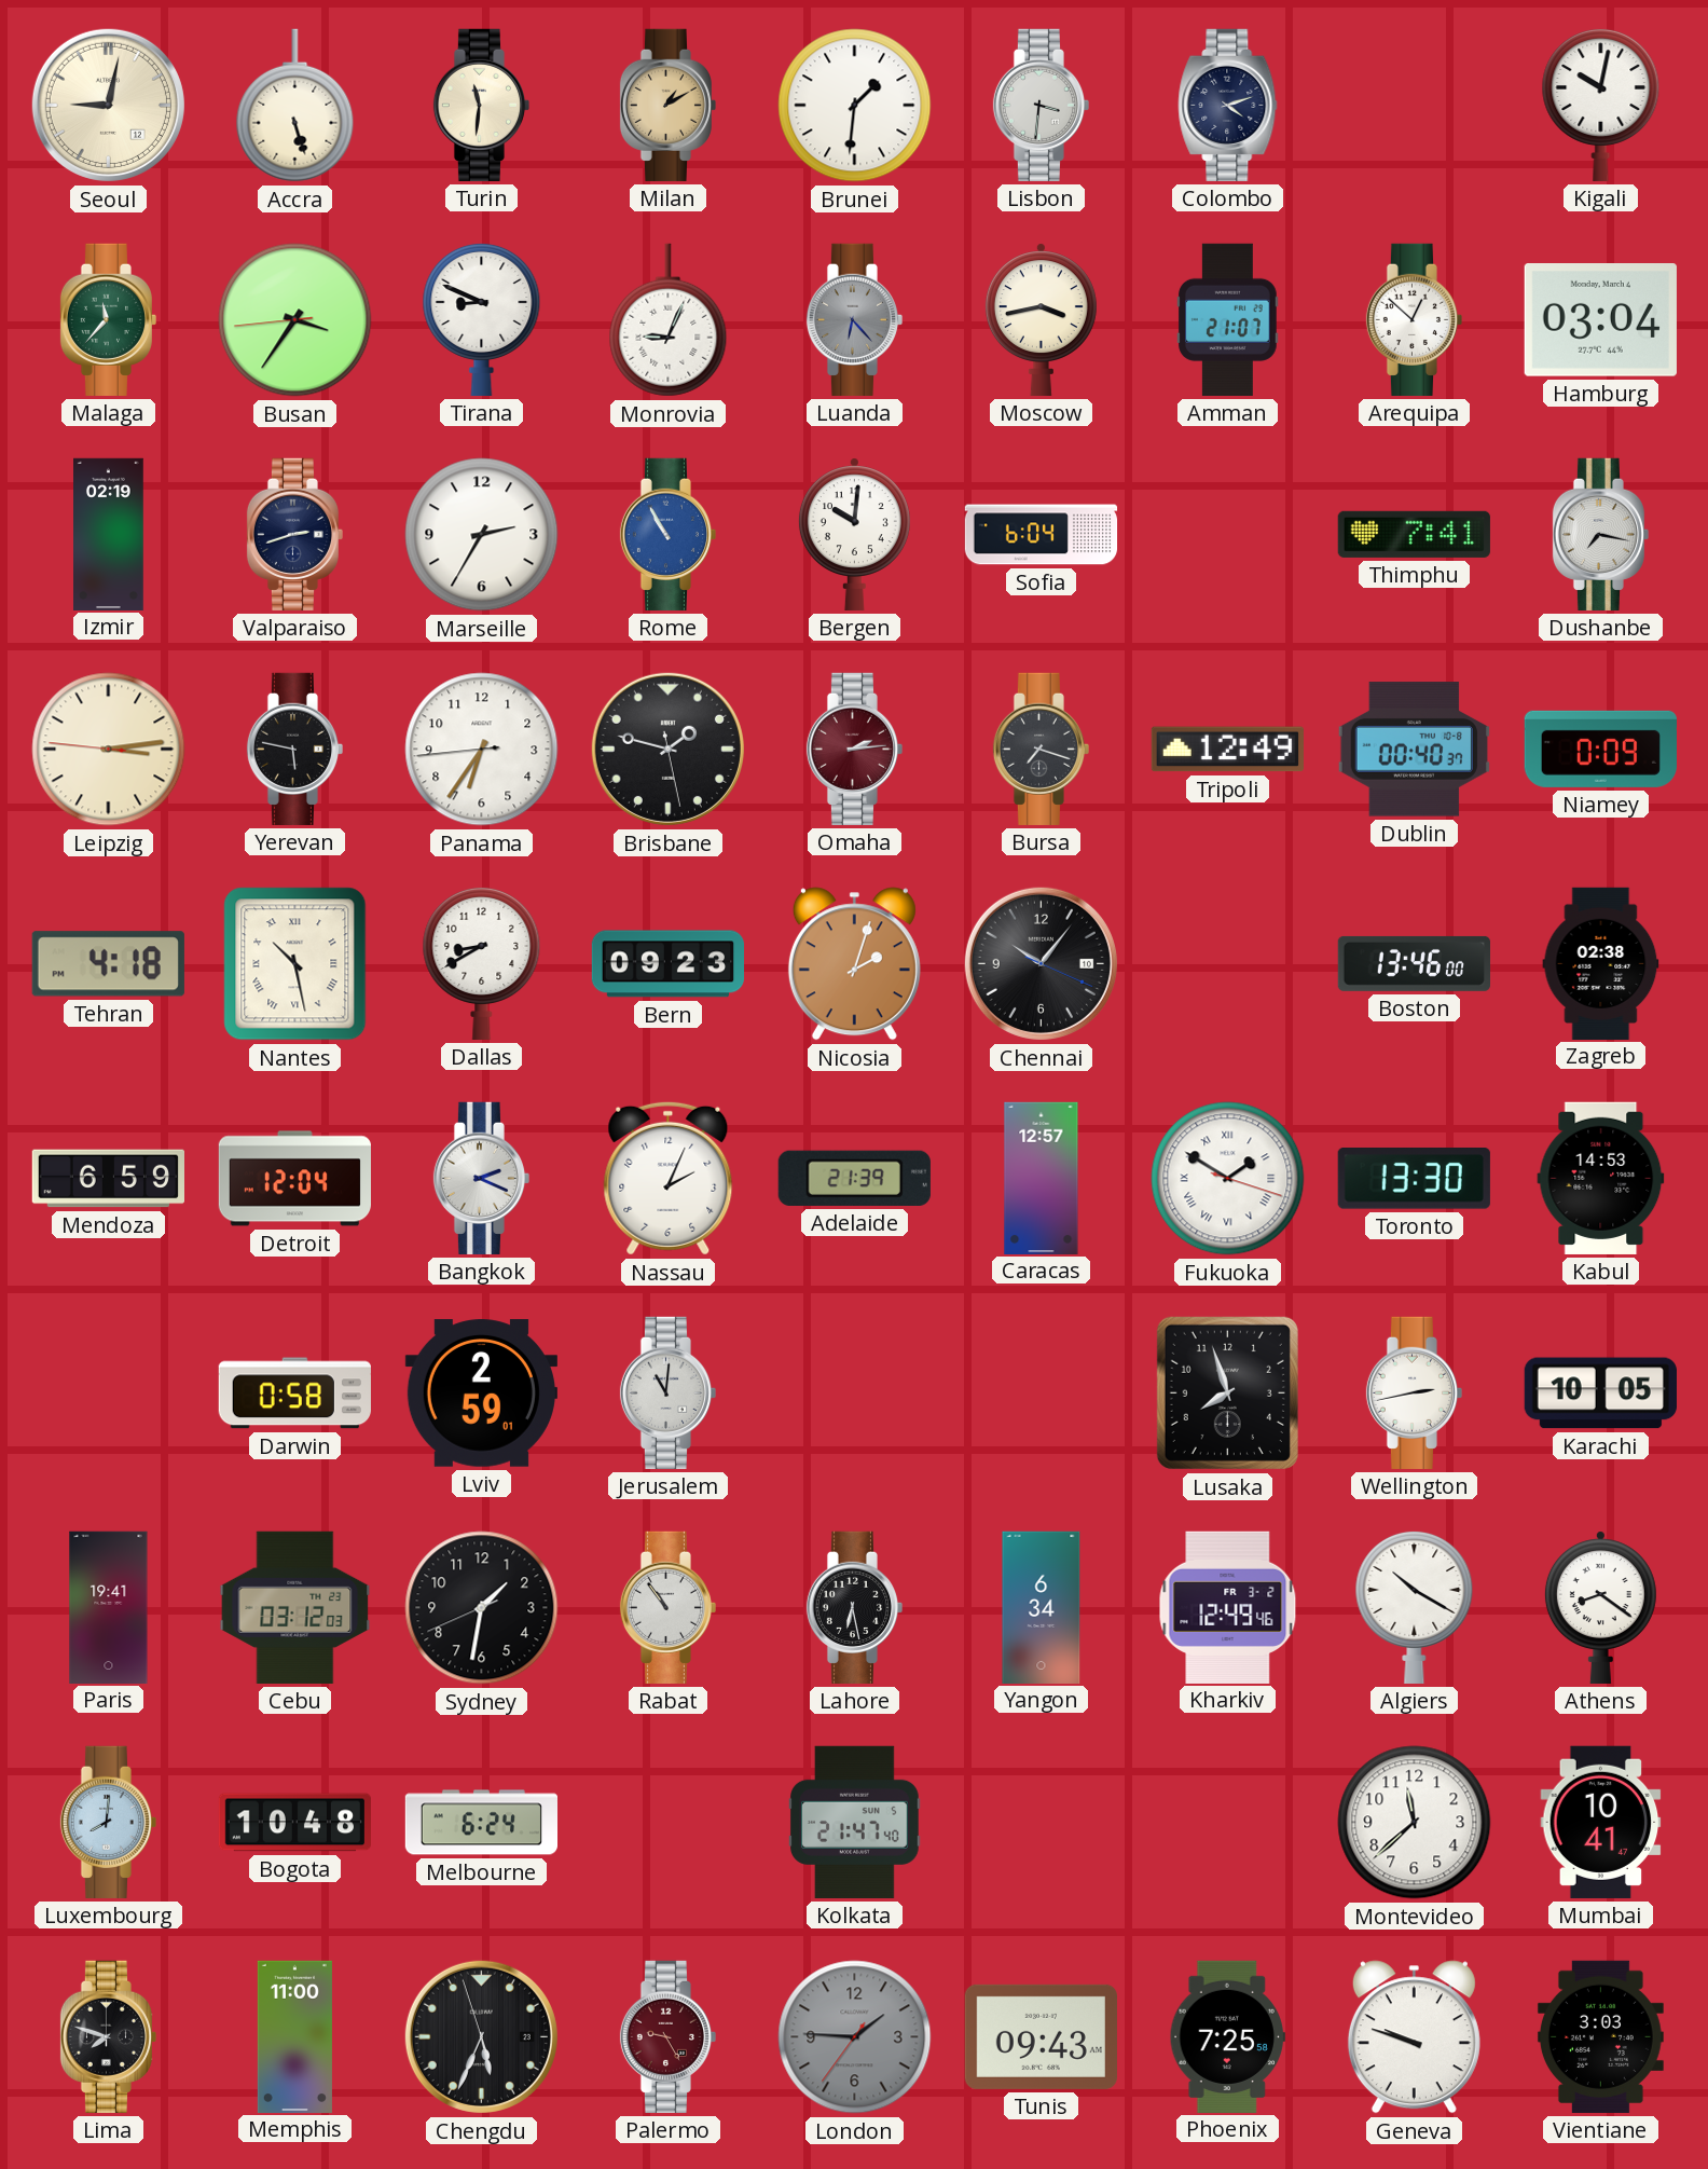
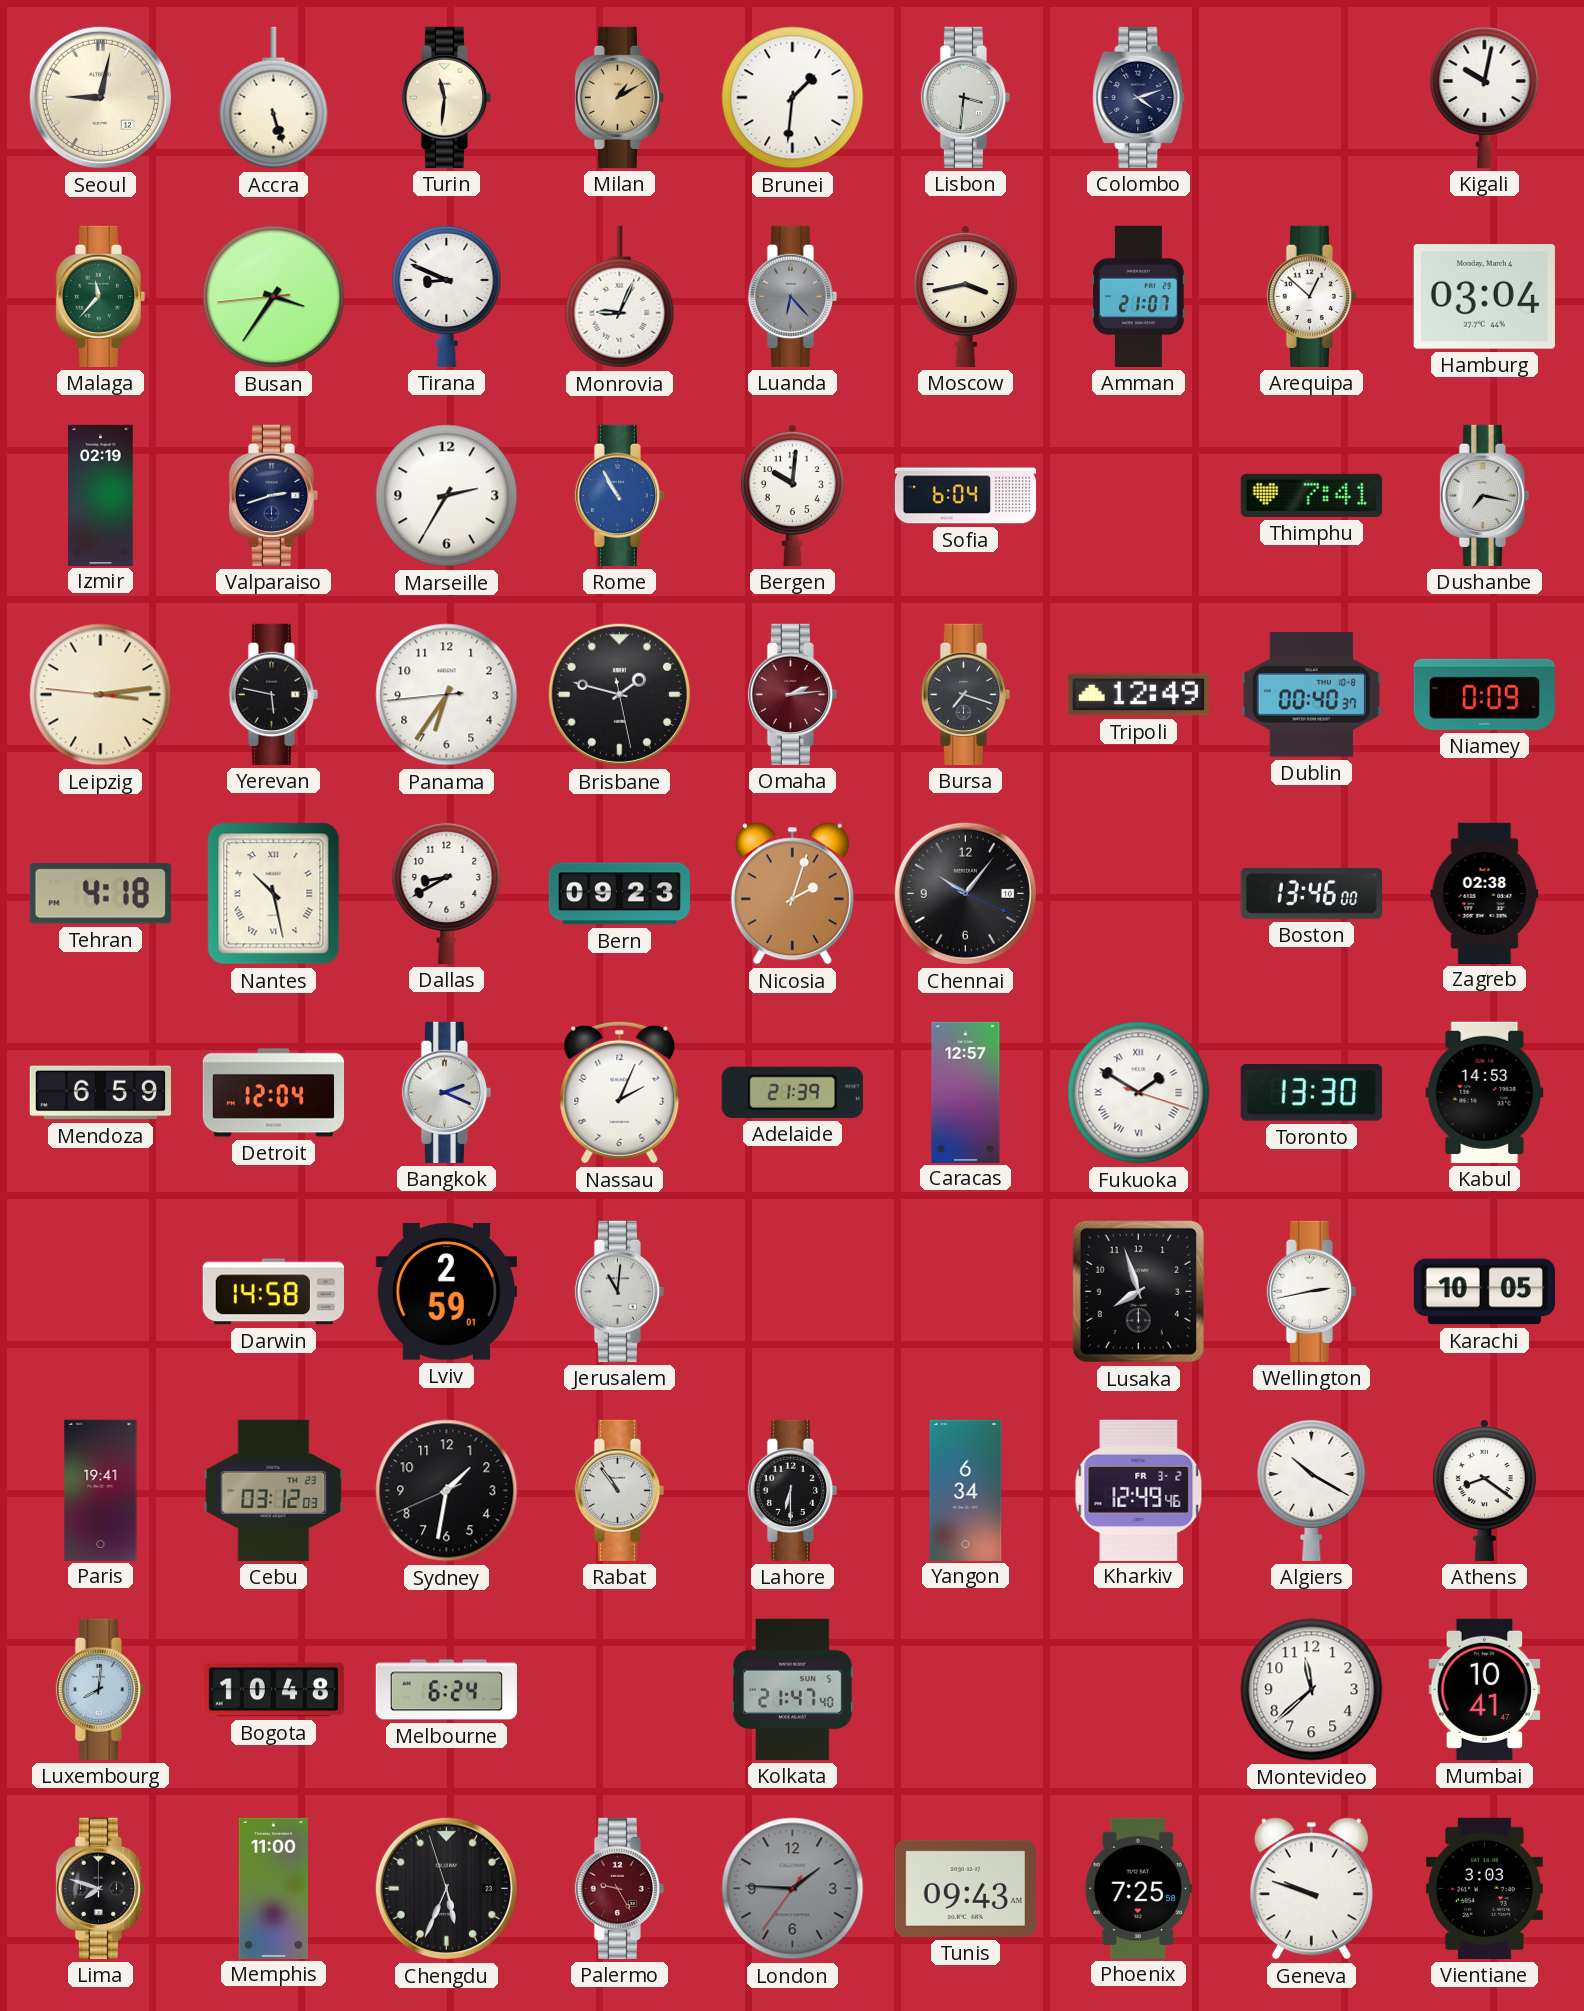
Darwin: 0:58 -> 14:58
Lahore: 6:28 -> 6:30
